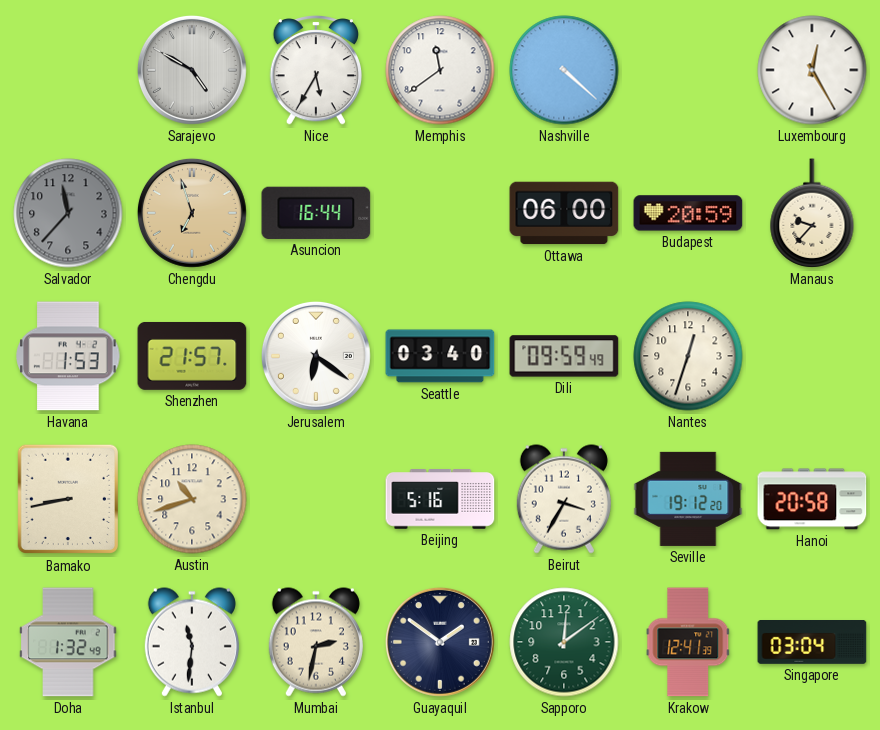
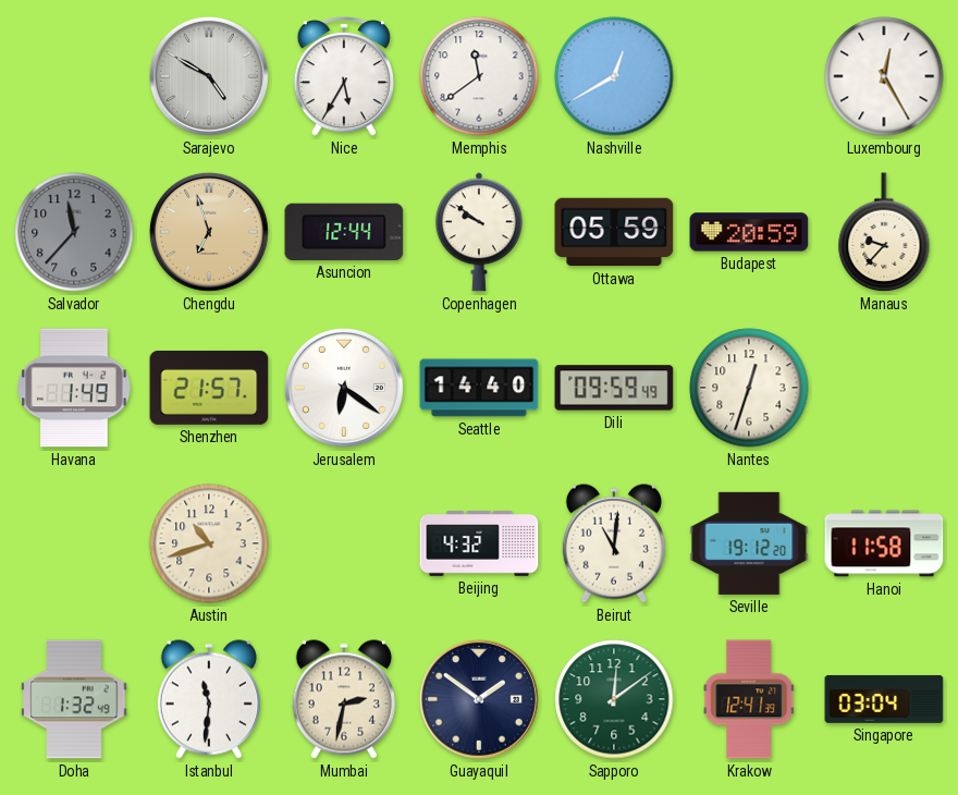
Nashville: 4:22 -> 12:40
Asuncion: 16:44 -> 12:44
Copenhagen: none -> 9:51
Ottawa: 06:00 -> 05:59
Havana: 1:53 -> 1:49
Seattle: 03:40 -> 14:40
Bamako: 8:43 -> none
Beijing: 5:16 -> 4:32
Beirut: 3:35 -> 11:01
Hanoi: 20:58 -> 11:58
